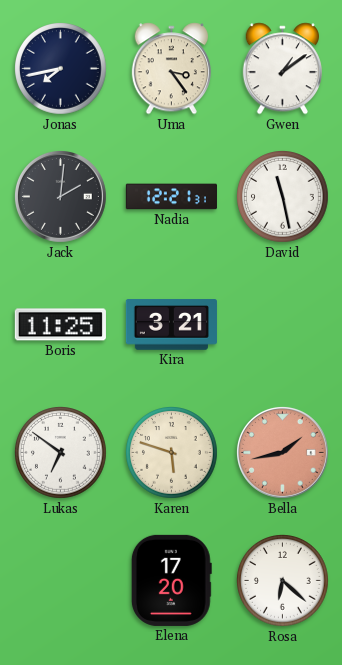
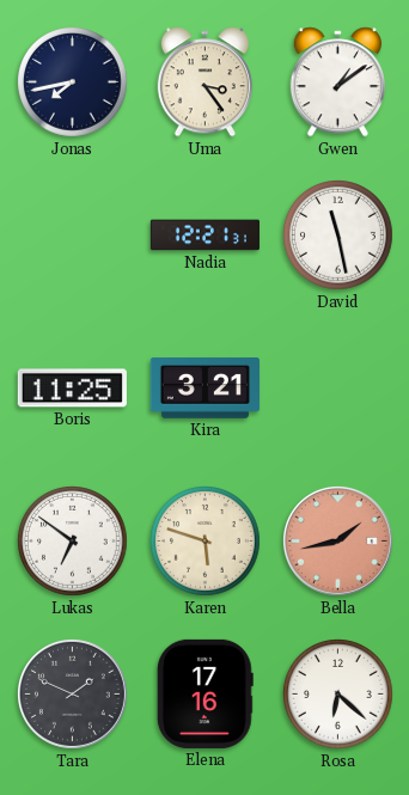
Jack: 2:01 -> none
Tara: none -> 1:49
Elena: 17:20 -> 17:16
